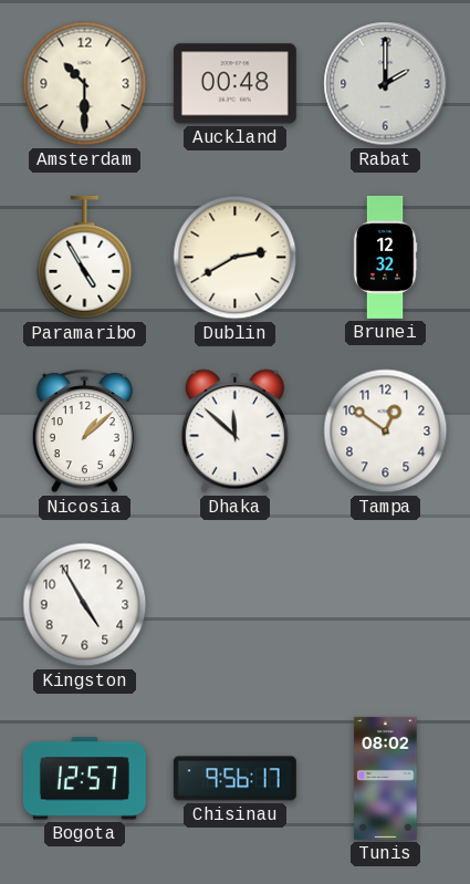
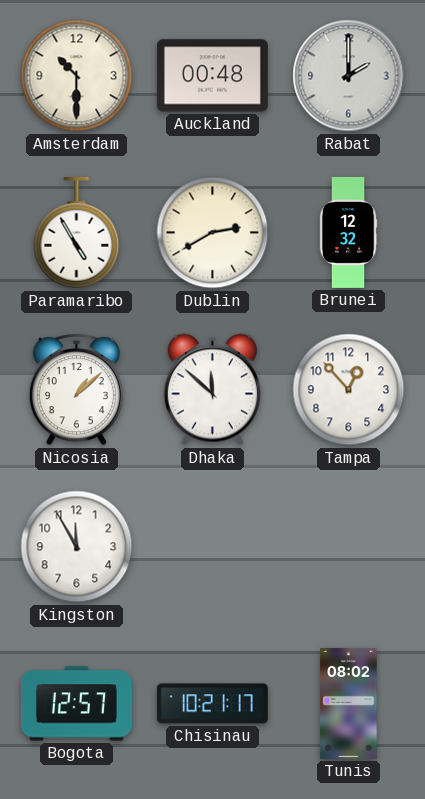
Tampa: 12:51 -> 12:53
Kingston: 4:55 -> 11:55
Chisinau: 9:56 -> 10:21
